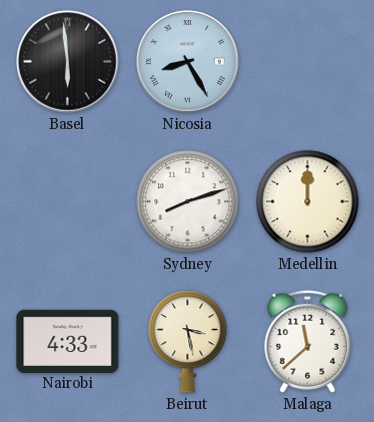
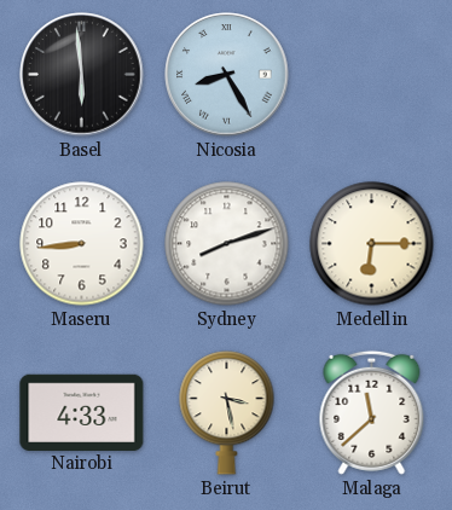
Maseru: none -> 8:44
Medellin: 12:00 -> 6:15
